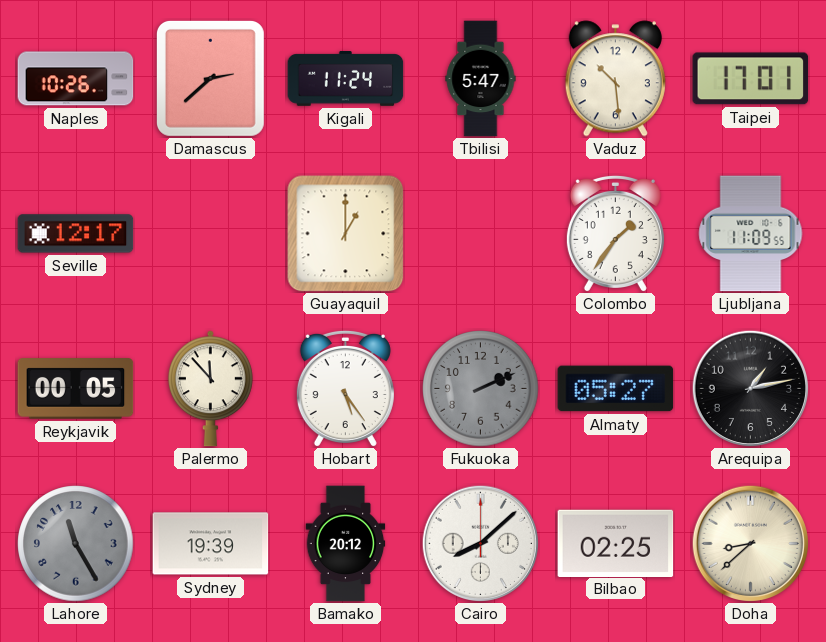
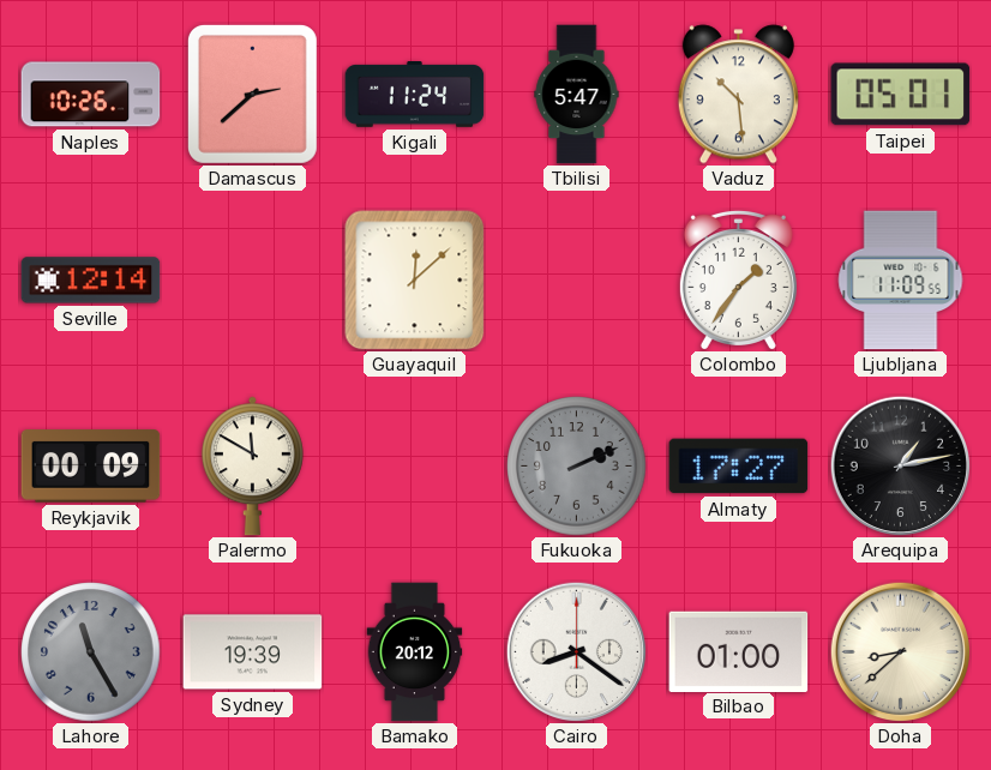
Taipei: 17:01 -> 05:01
Seville: 12:17 -> 12:14
Guayaquil: 1:00 -> 12:08
Reykjavik: 00:05 -> 00:09
Palermo: 11:53 -> 11:50
Hobart: 5:24 -> none
Almaty: 05:27 -> 17:27
Cairo: 8:08 -> 8:21
Bilbao: 02:25 -> 01:00
